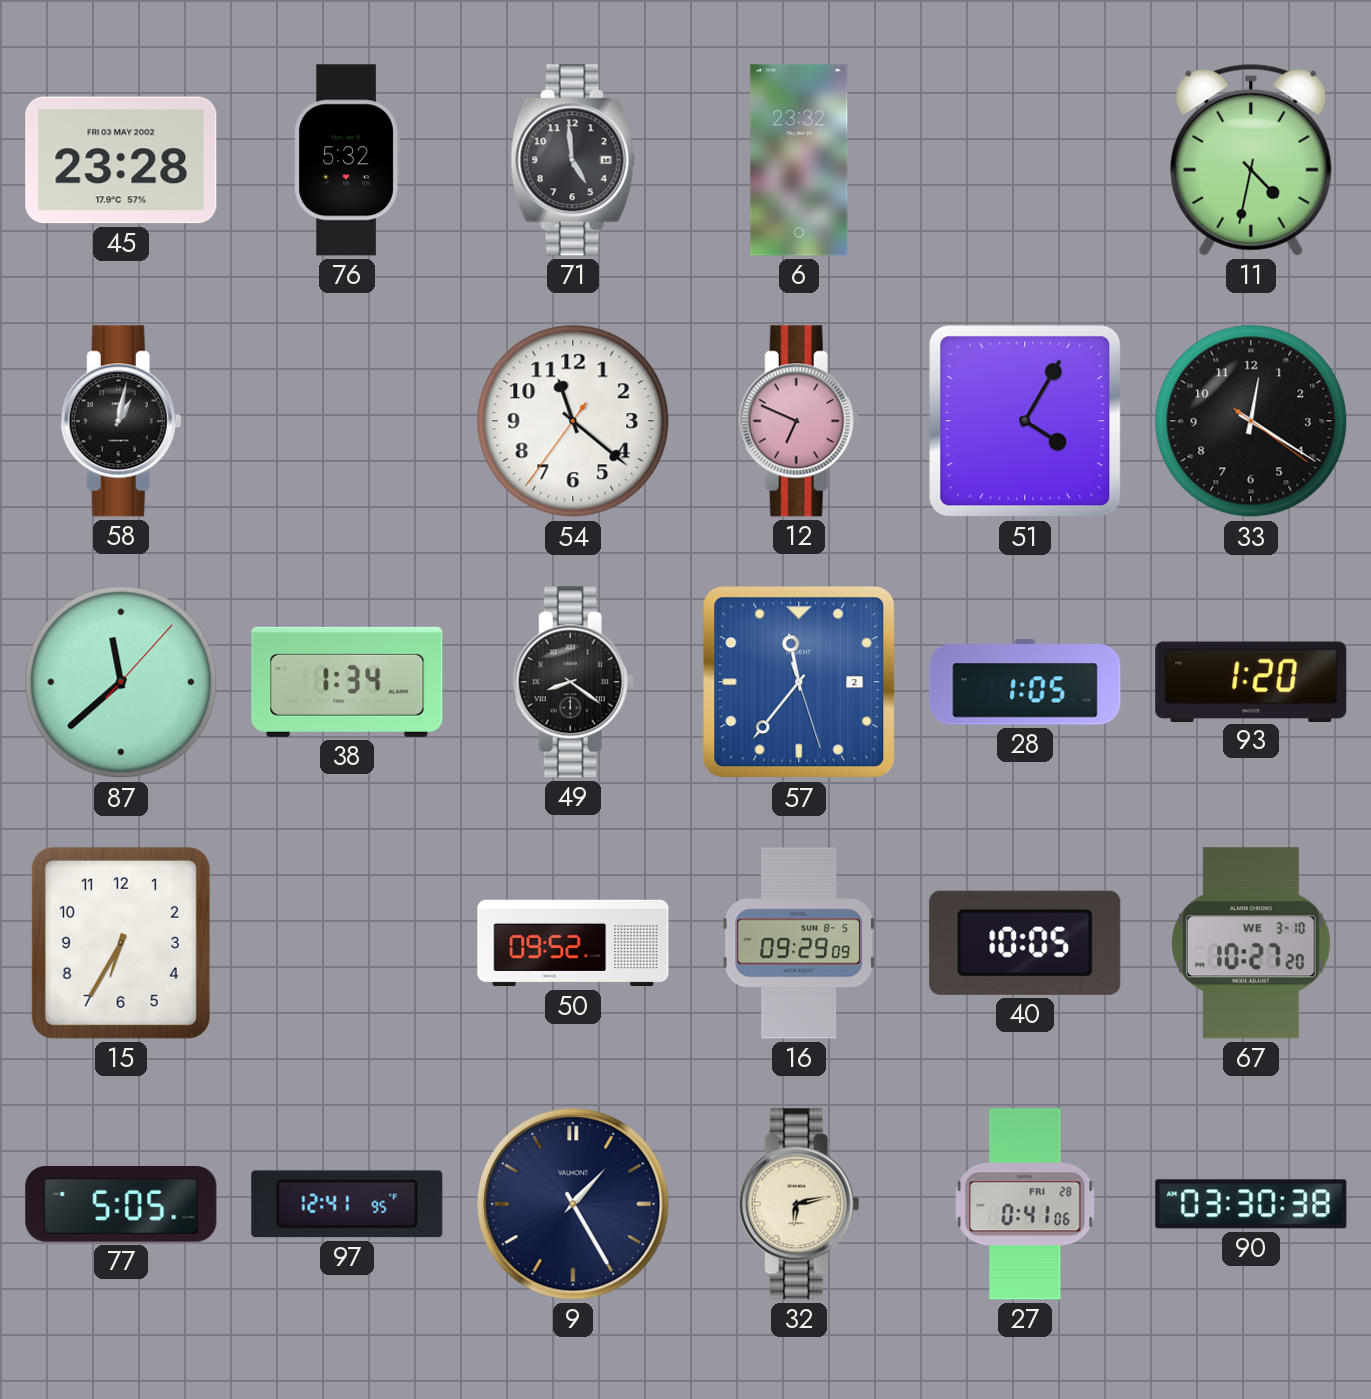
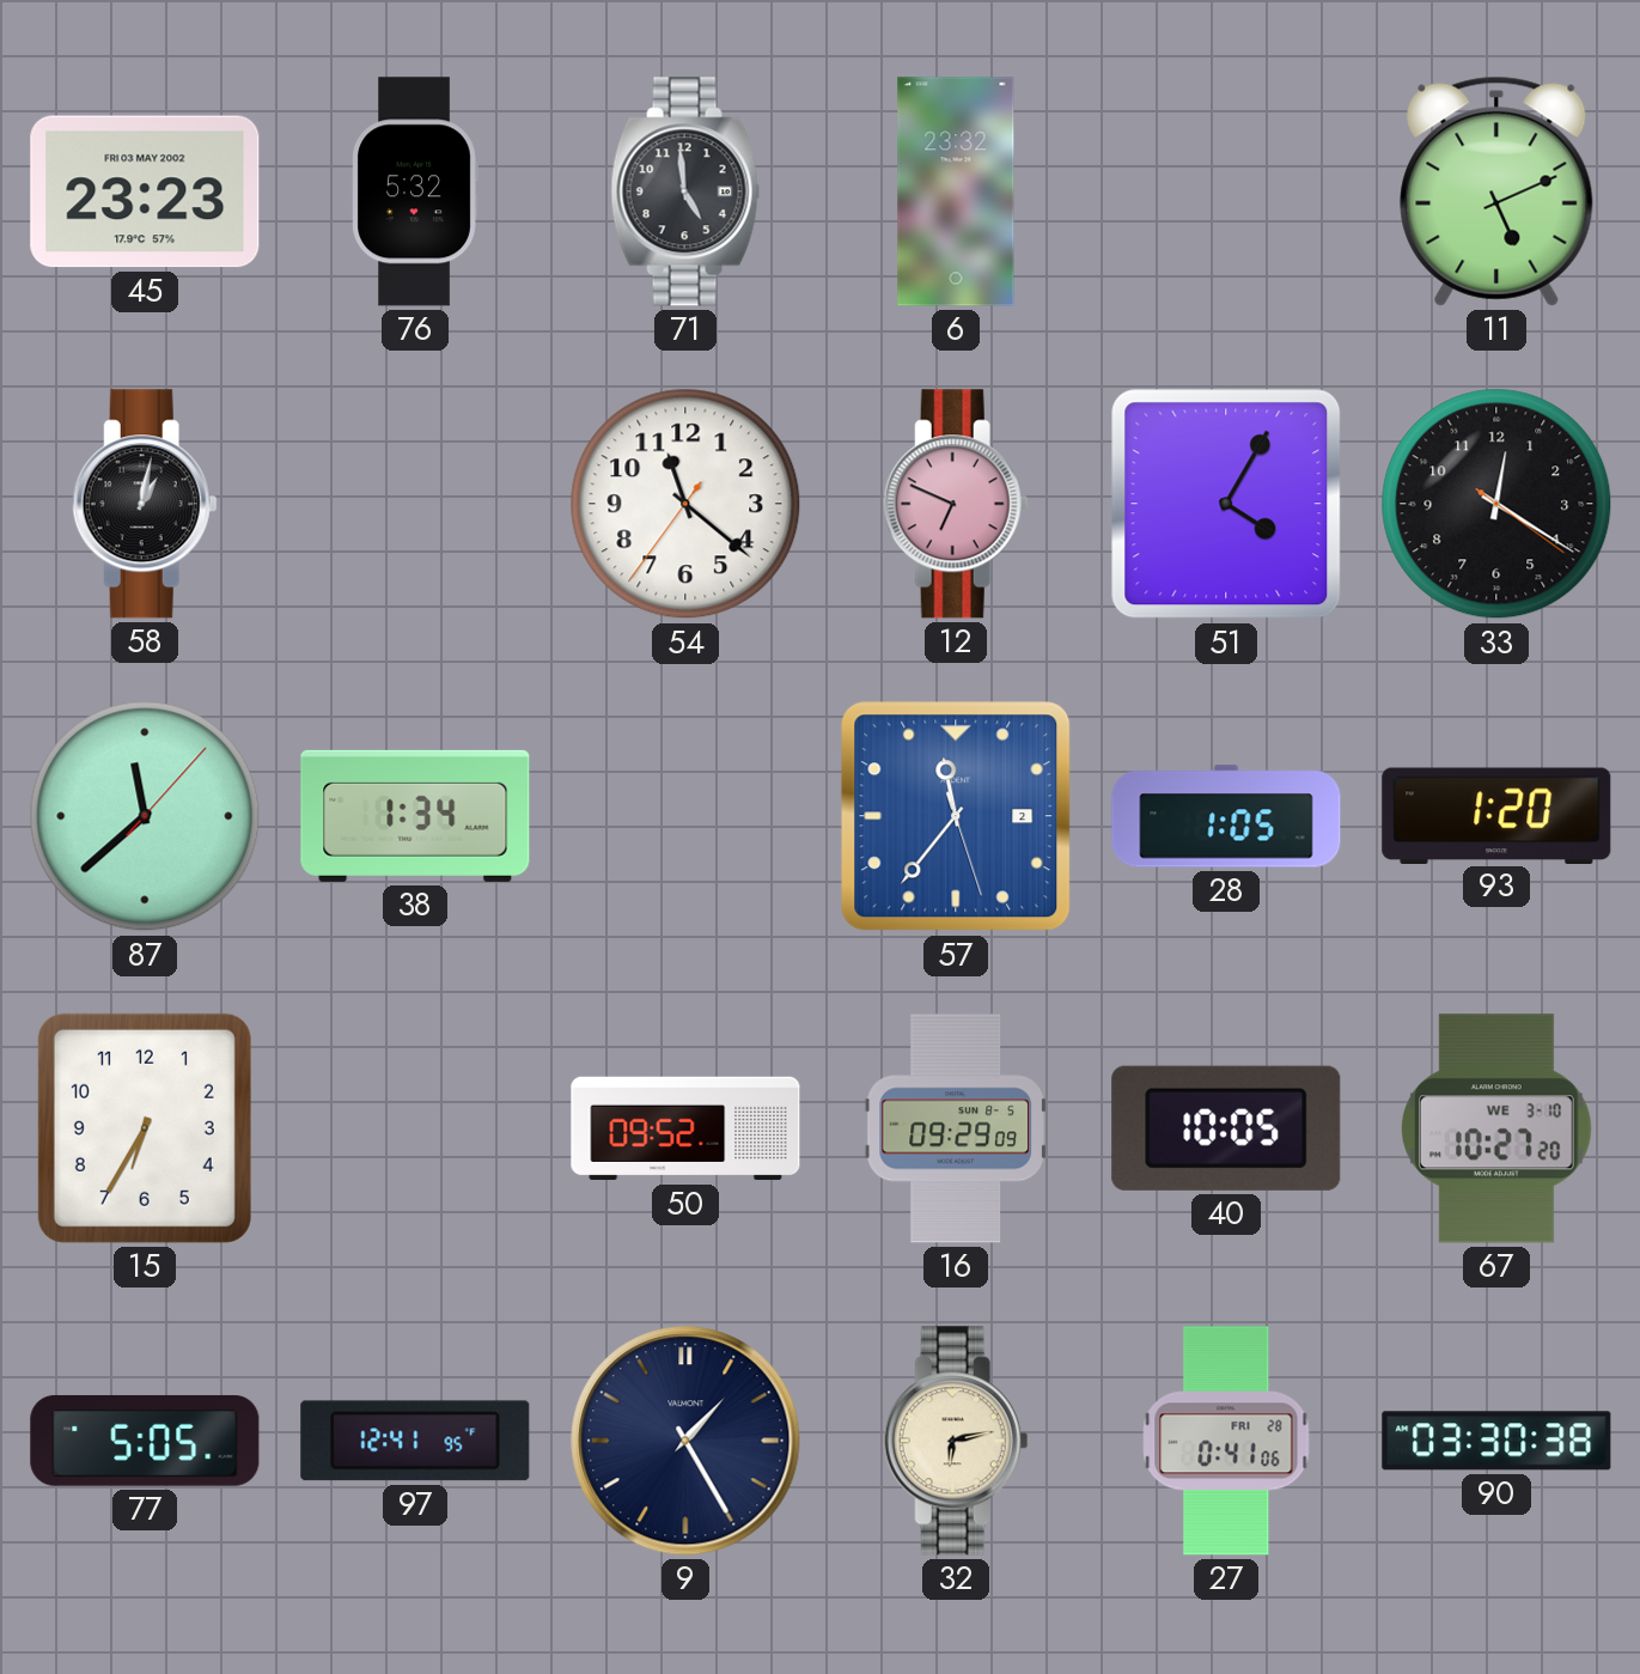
45: 23:28 -> 23:23
11: 4:32 -> 5:11
49: 8:21 -> none
